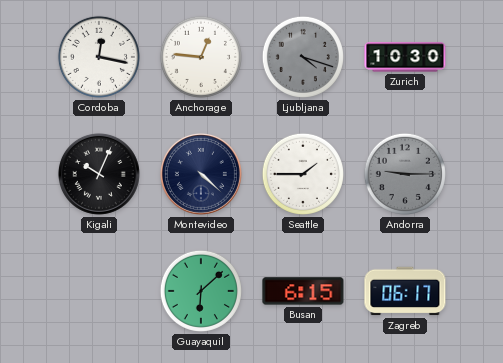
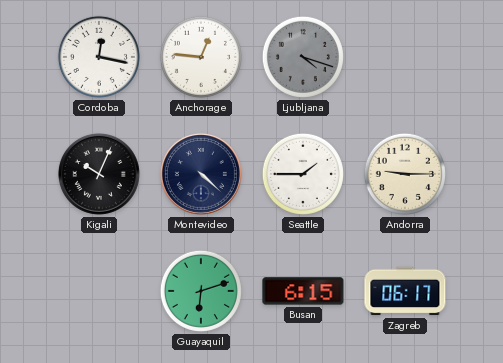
Zurich: 10:30 -> none
Andorra dial: grey -> cream
Guayaquil: 6:08 -> 6:12
